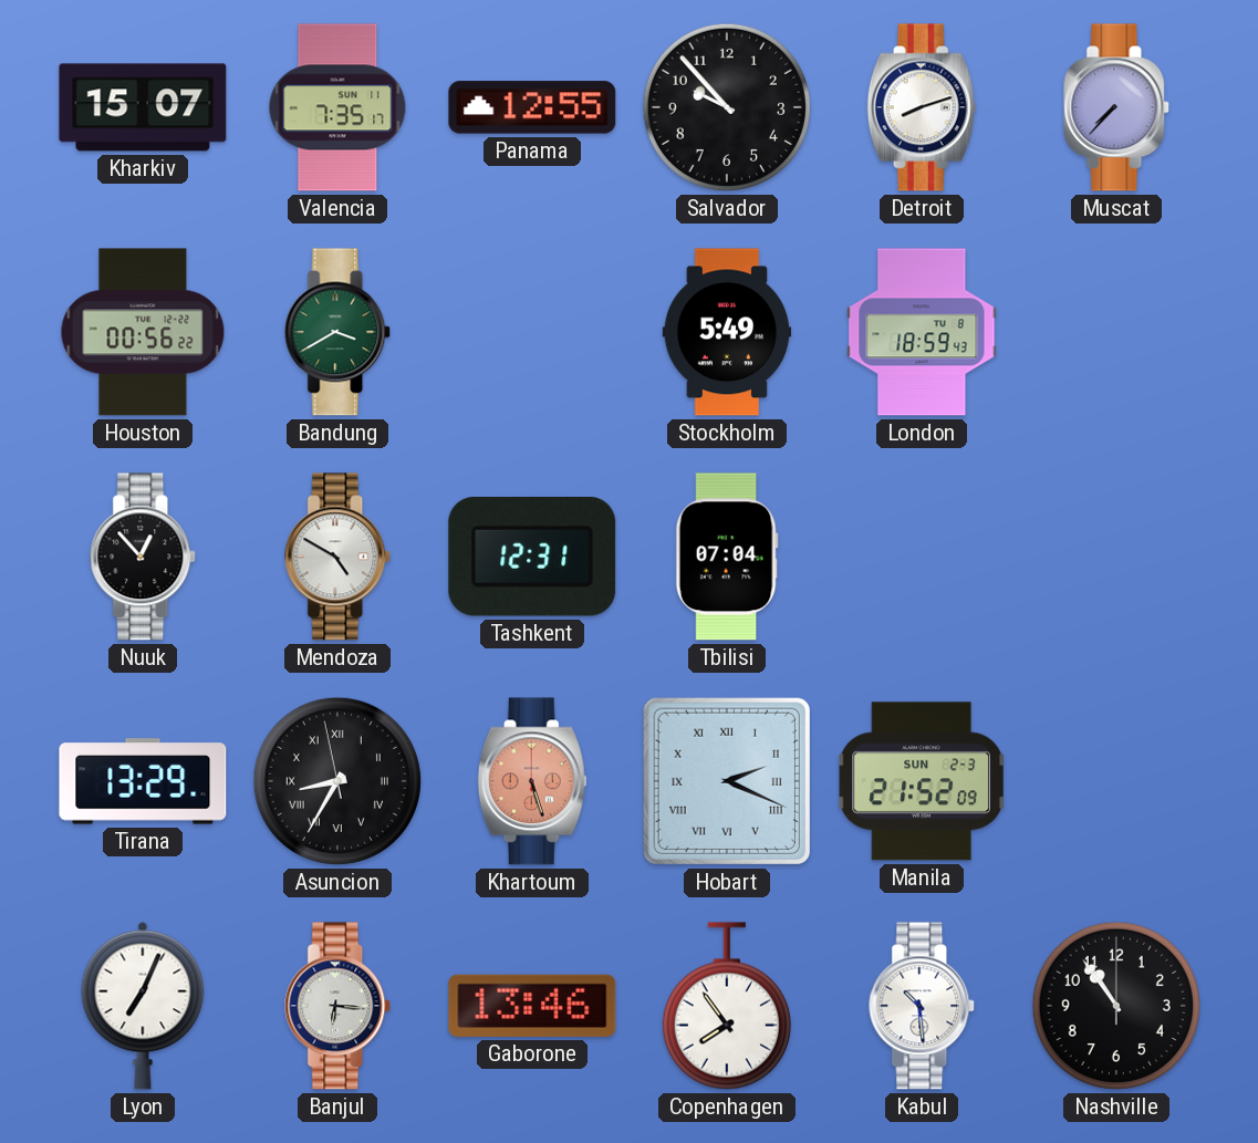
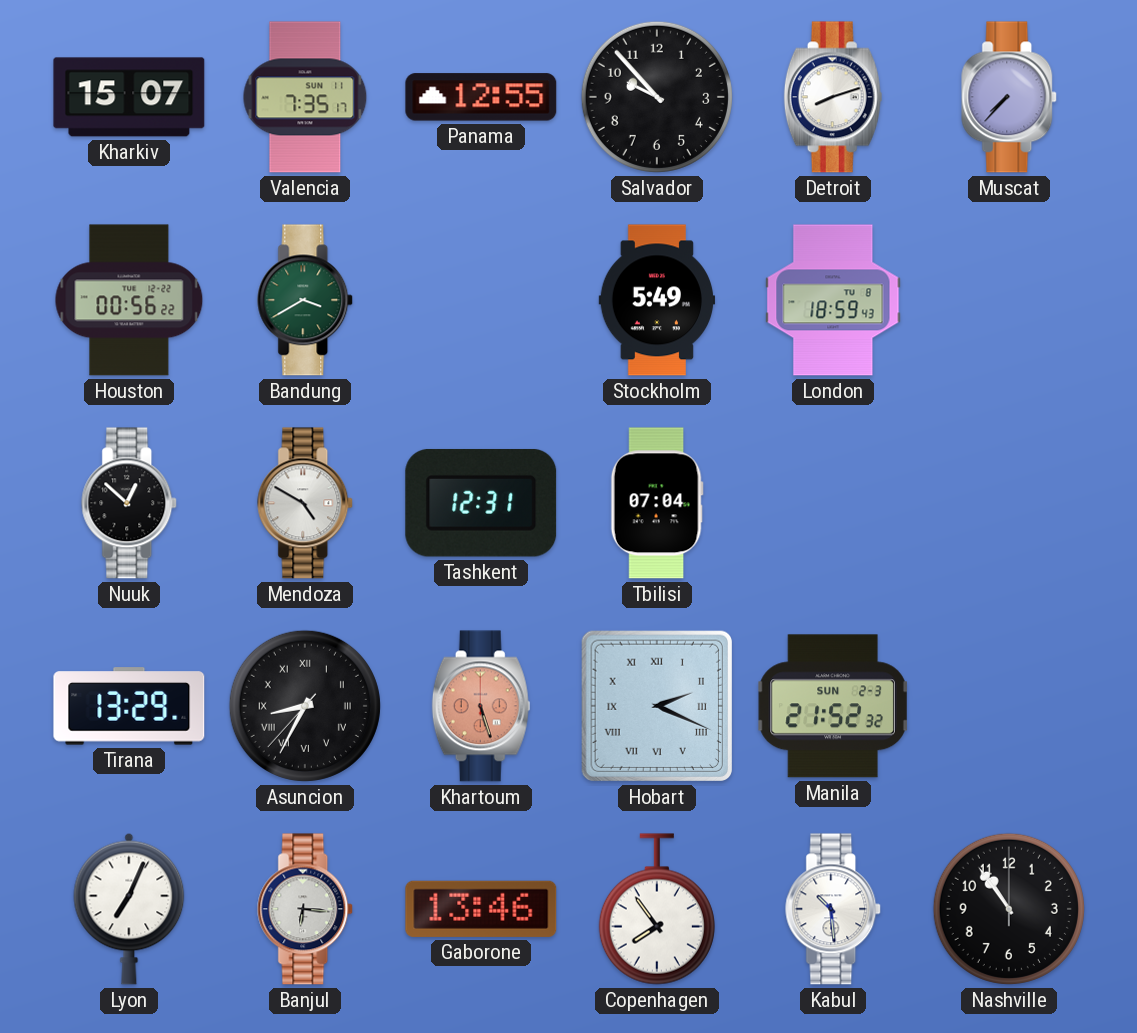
Nuuk: 12:53 -> 12:52
Asuncion: 8:34:58 -> 8:34:37
Manila: 21:52:09 -> 21:52:32
